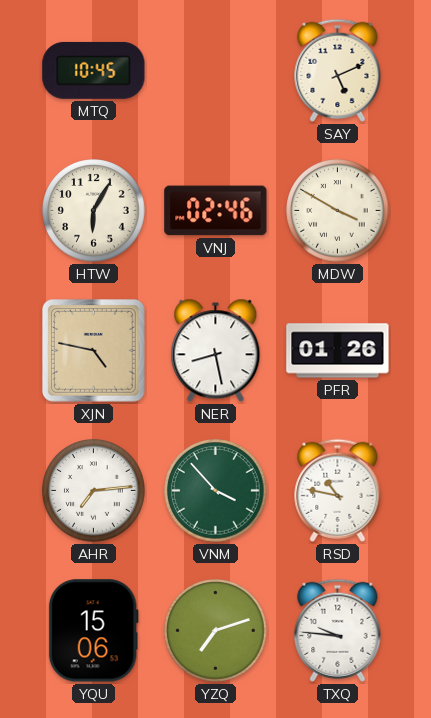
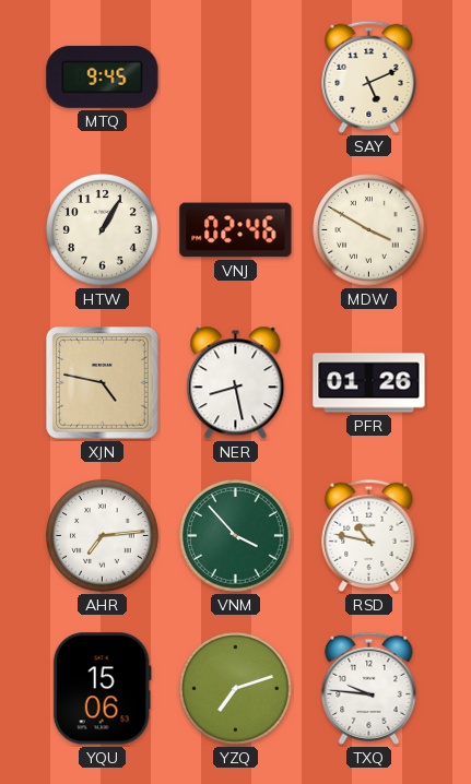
MTQ: 10:45 -> 9:45
HTW: 6:05 -> 1:05
